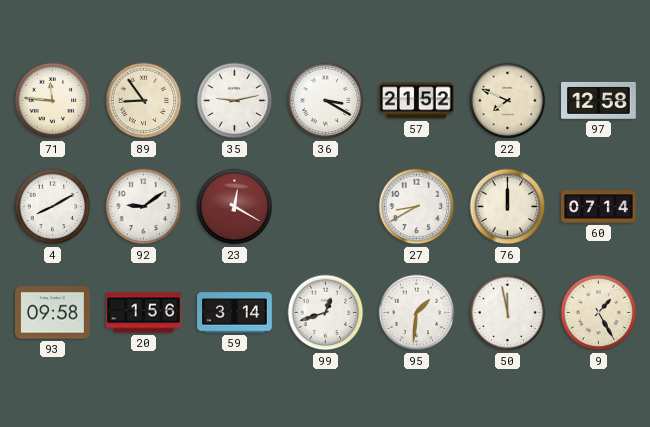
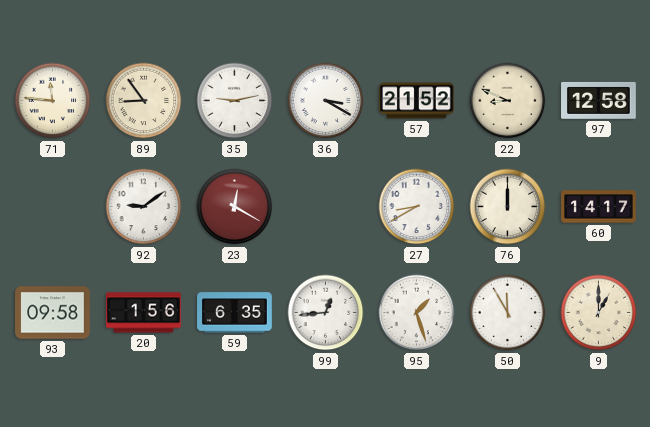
22: 7:49 -> 8:49
4: 8:10 -> none
60: 07:14 -> 14:17
59: 3:14 -> 6:35
99: 12:42 -> 12:44
95: 1:31 -> 1:27
50: 11:58 -> 11:55
9: 1:25 -> 1:00
